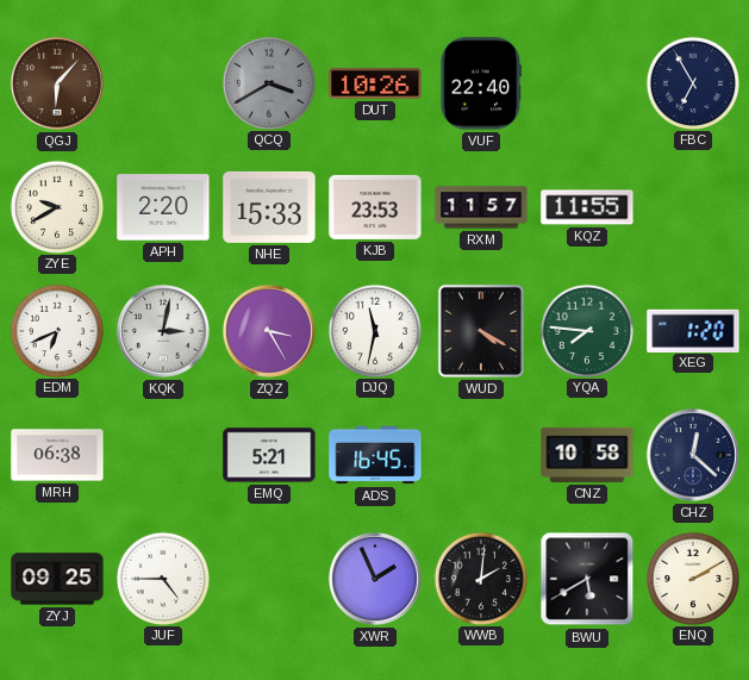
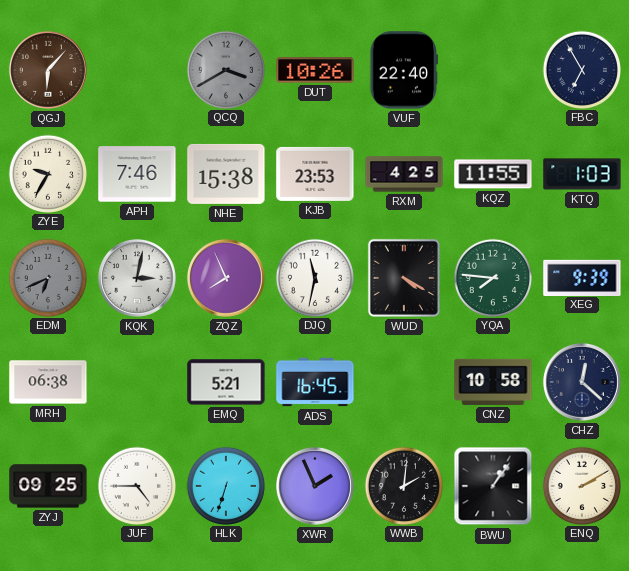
ZYE: 9:40 -> 9:35
APH: 2:20 -> 7:46
NHE: 15:33 -> 15:38
RXM: 11:57 -> 4:25
KTQ: none -> 1:03
EDM dial: white -> grey
ZQZ: 3:25 -> 7:56
XEG: 1:20 -> 9:39
HLK: none -> 6:33
BWU: 5:40 -> 1:06
